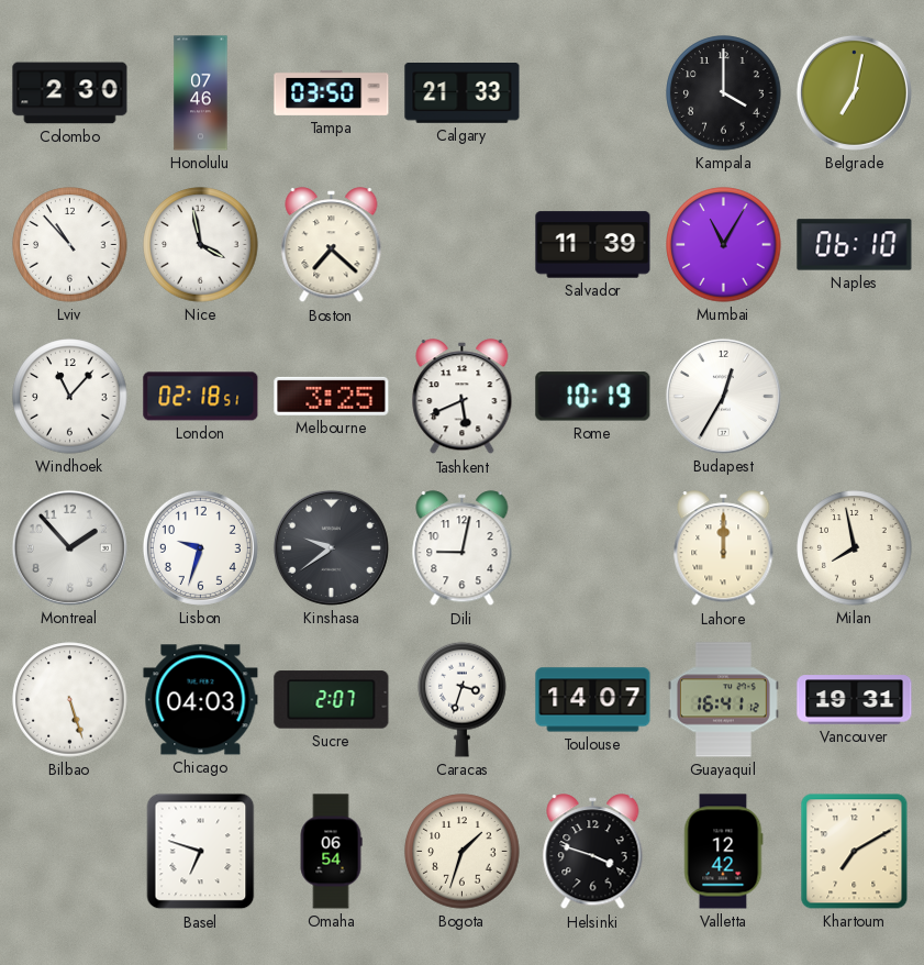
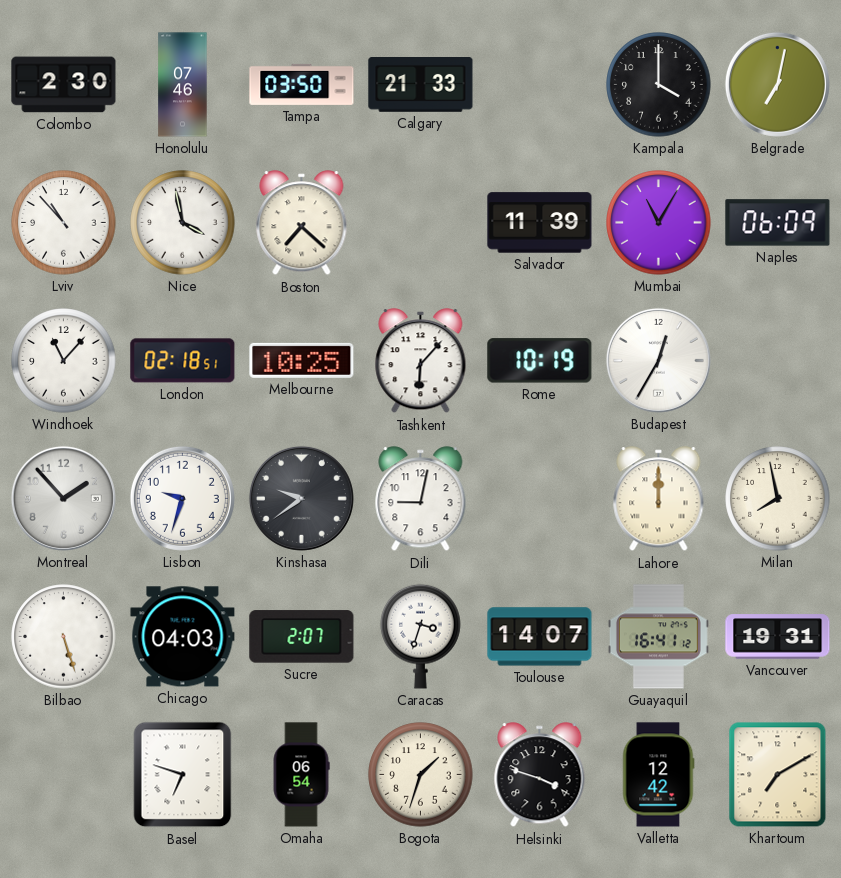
Naples: 06:10 -> 06:09
Melbourne: 3:25 -> 10:25
Tashkent: 5:41 -> 6:07
